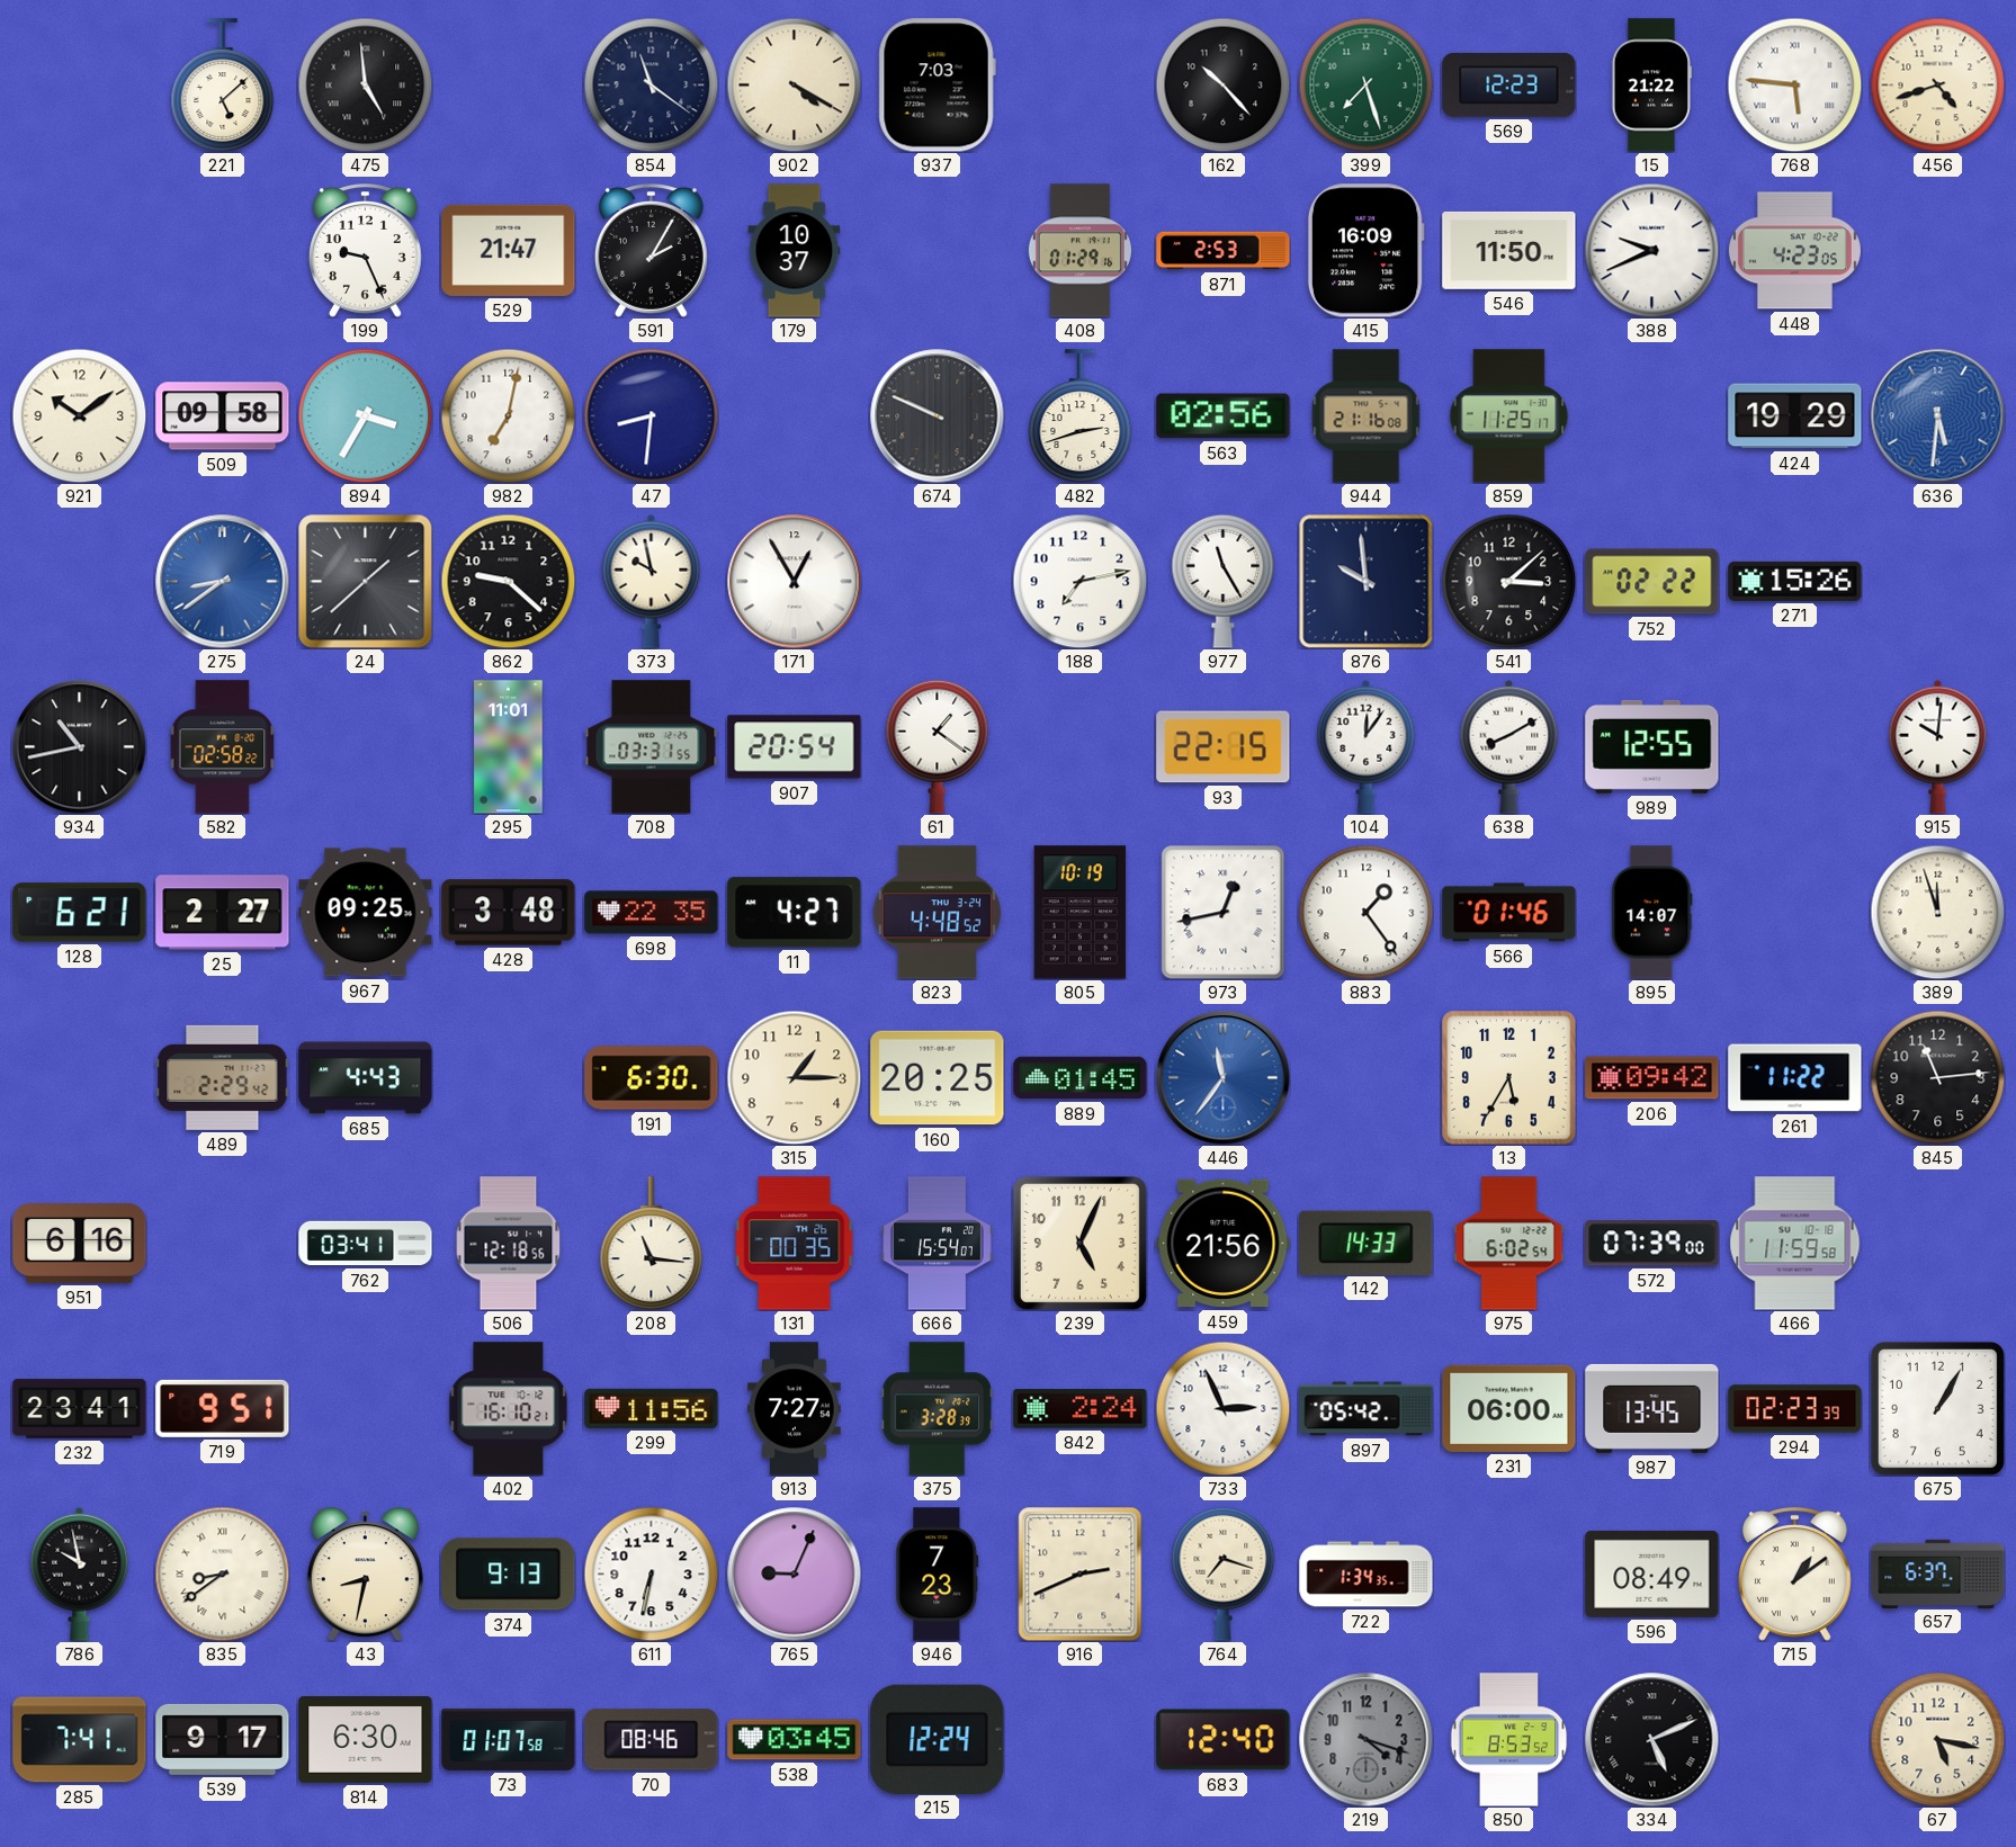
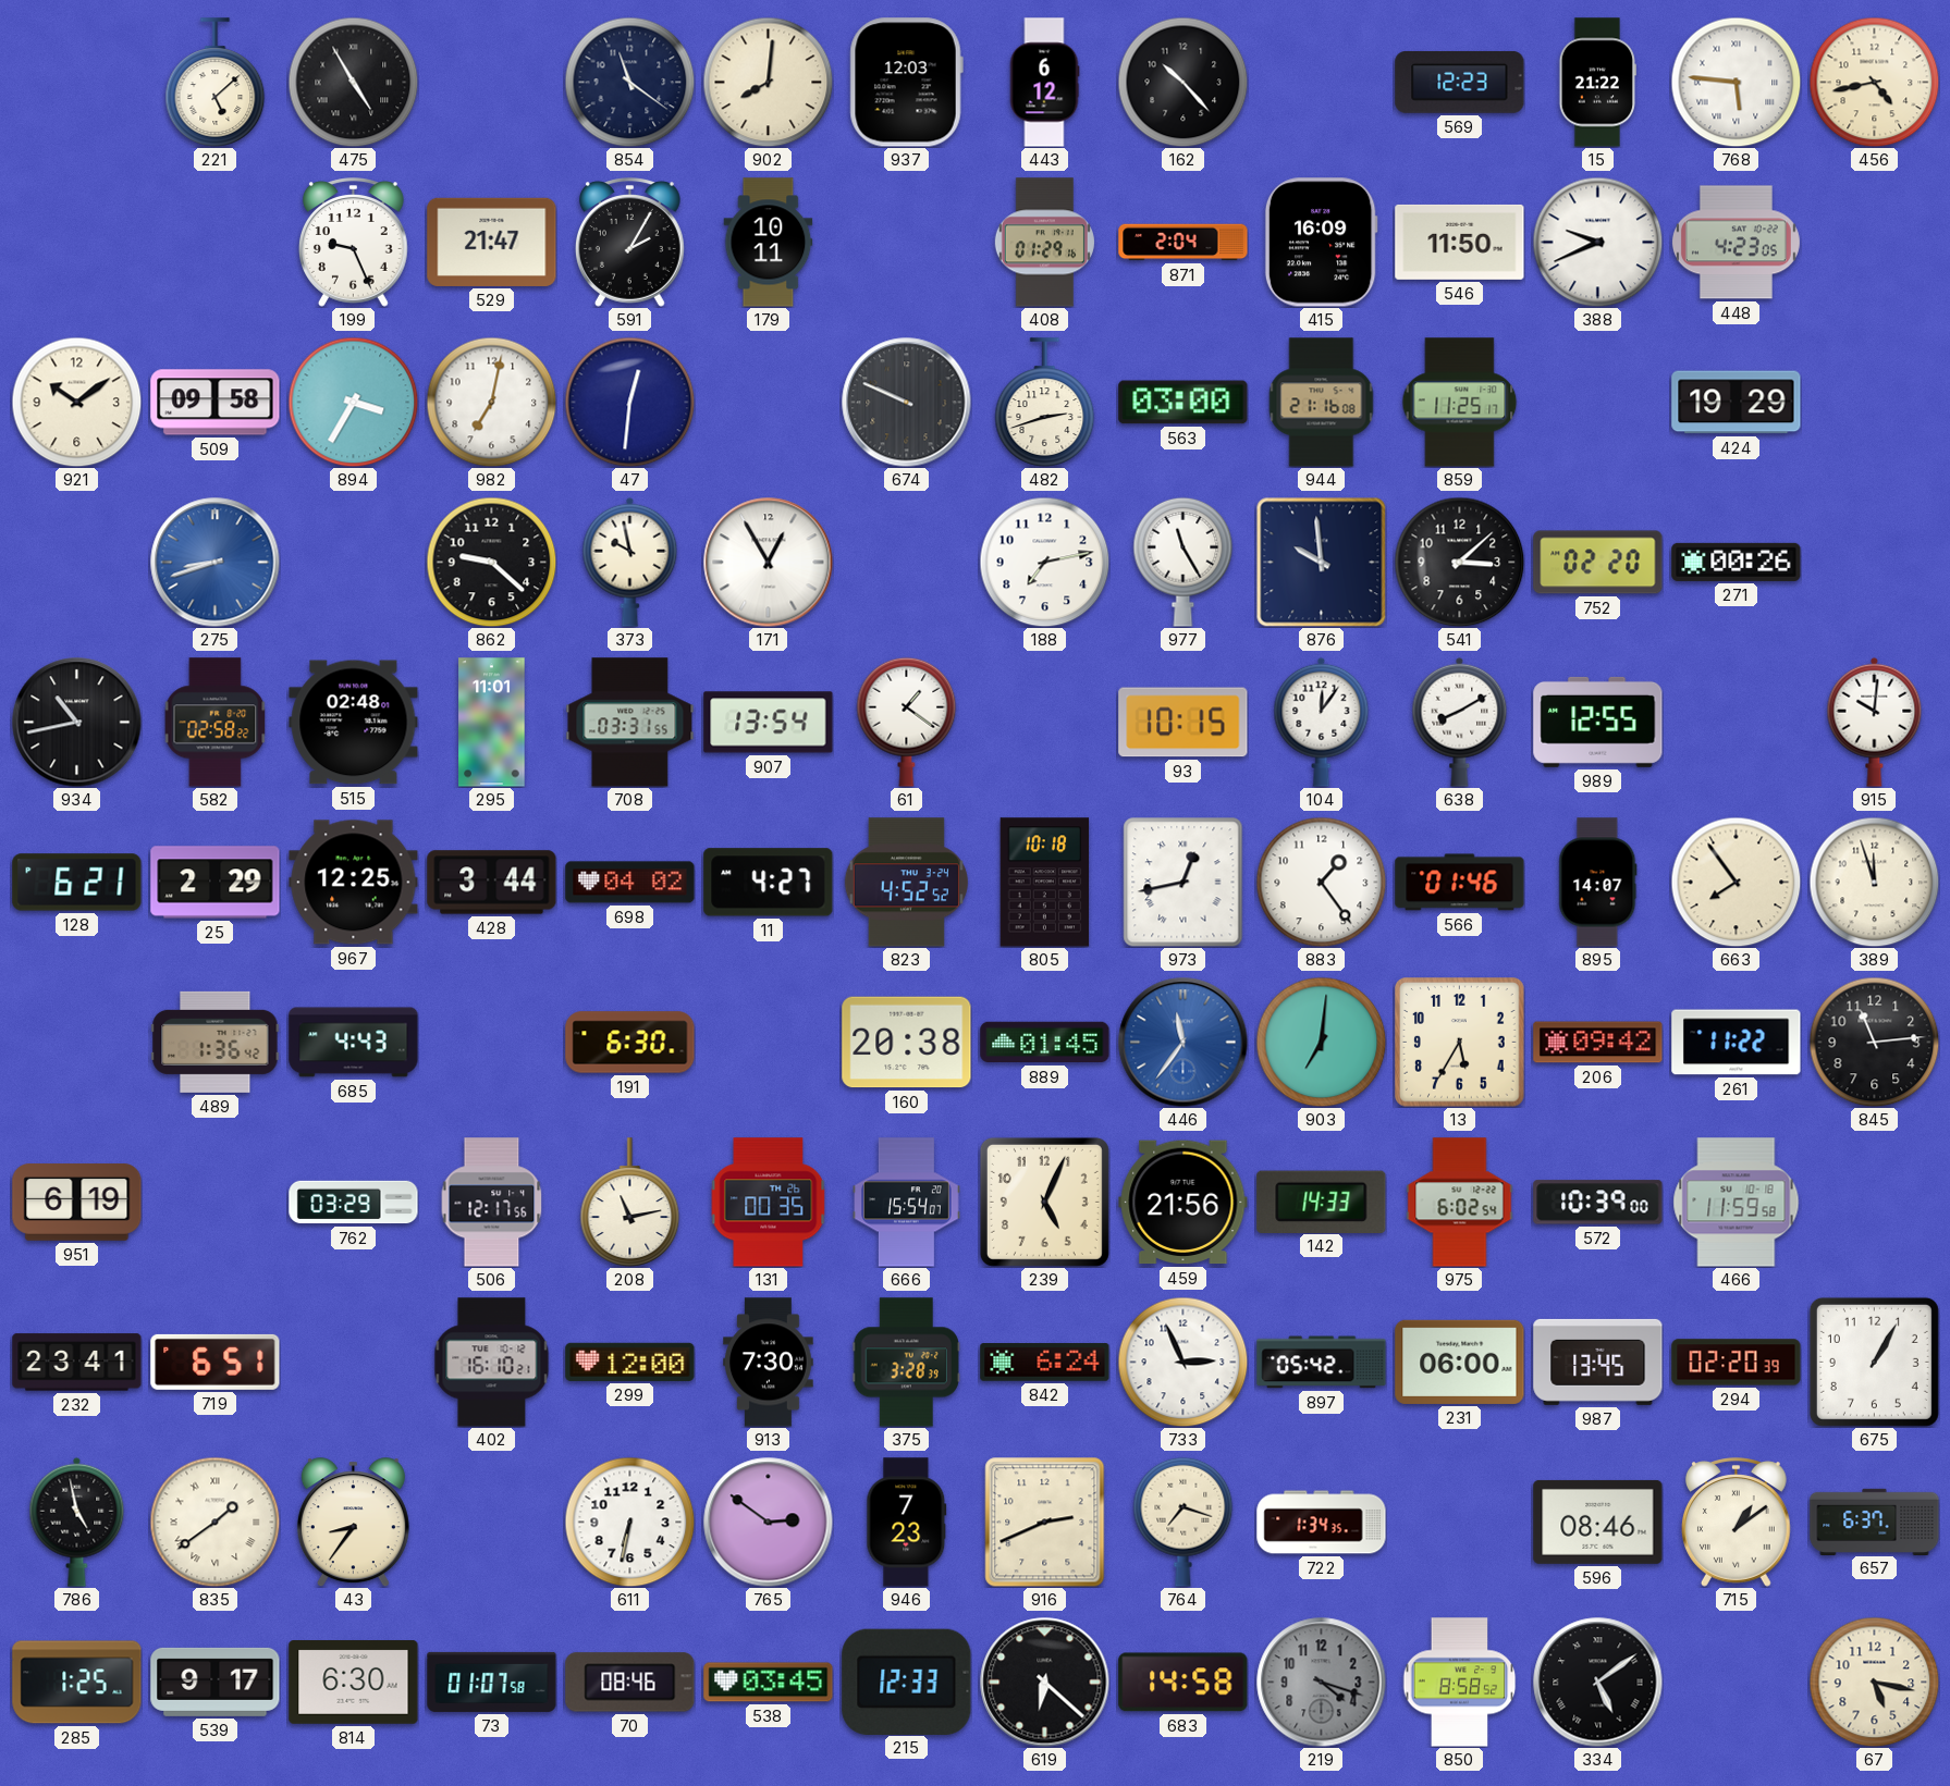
475: 4:59 -> 4:55
902: 4:20 -> 8:01
937: 7:03 -> 12:03
443: none -> 6:12
399: 7:27 -> none
456: 4:42 -> 4:43
179: 10:37 -> 10:11
871: 2:53 -> 2:04
47: 8:31 -> 12:31
563: 02:56 -> 03:00
636: 5:31 -> none
275: 8:39 -> 8:42
24: 1:38 -> none
752: 02:22 -> 02:20
271: 15:26 -> 00:26
515: none -> 02:48
907: 20:54 -> 13:54
93: 22:15 -> 10:15
25: 2:27 -> 2:29
967: 09:25 -> 12:25
428: 3:48 -> 3:44
698: 22:35 -> 04:02
823: 4:48 -> 4:52
805: 10:19 -> 10:18
663: none -> 7:54
489: 2:29 -> 1:36
315: 1:15 -> none
160: 20:25 -> 20:38
903: none -> 7:01
951: 6:16 -> 6:19
762: 03:41 -> 03:29
506: 12:18 -> 12:17
208: 11:16 -> 11:13
572: 07:39 -> 10:39
719: 9:51 -> 6:51
299: 11:56 -> 12:00
913: 7:27 -> 7:30
842: 2:24 -> 6:24
294: 02:23 -> 02:20
786: 9:58 -> 4:58
835: 8:39 -> 1:39
43: 8:32 -> 8:36
374: 9:13 -> none
765: 9:04 -> 2:51
596: 08:49 -> 08:46
285: 7:41 -> 1:25
215: 12:24 -> 12:33
619: none -> 6:22
683: 12:40 -> 14:58
850: 8:53 -> 8:58
334: 5:11 -> 5:09
